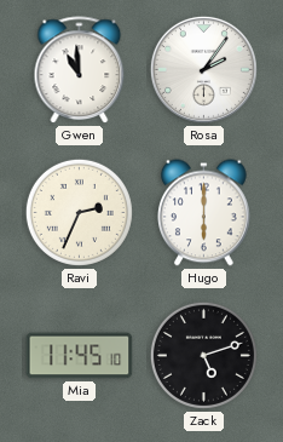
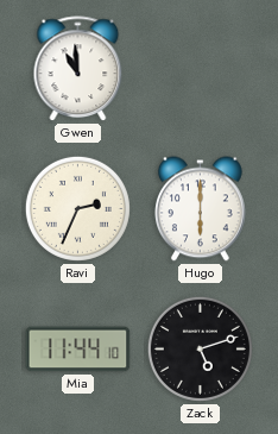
Rosa: 2:06 -> none
Mia: 11:45 -> 11:44
